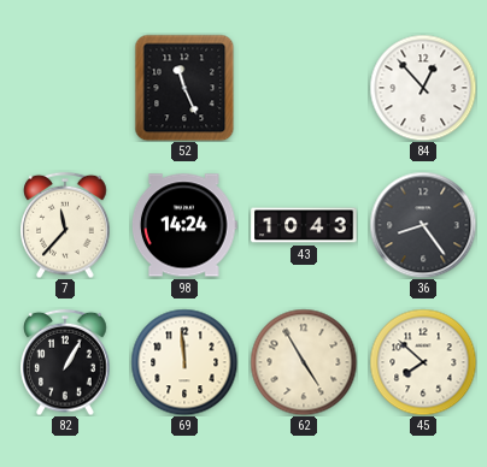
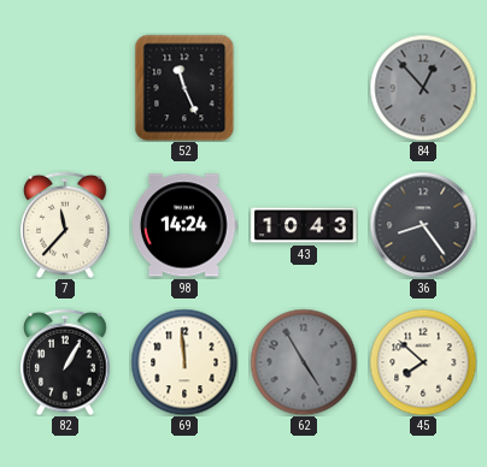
84 dial: white -> grey
62 dial: cream -> grey
